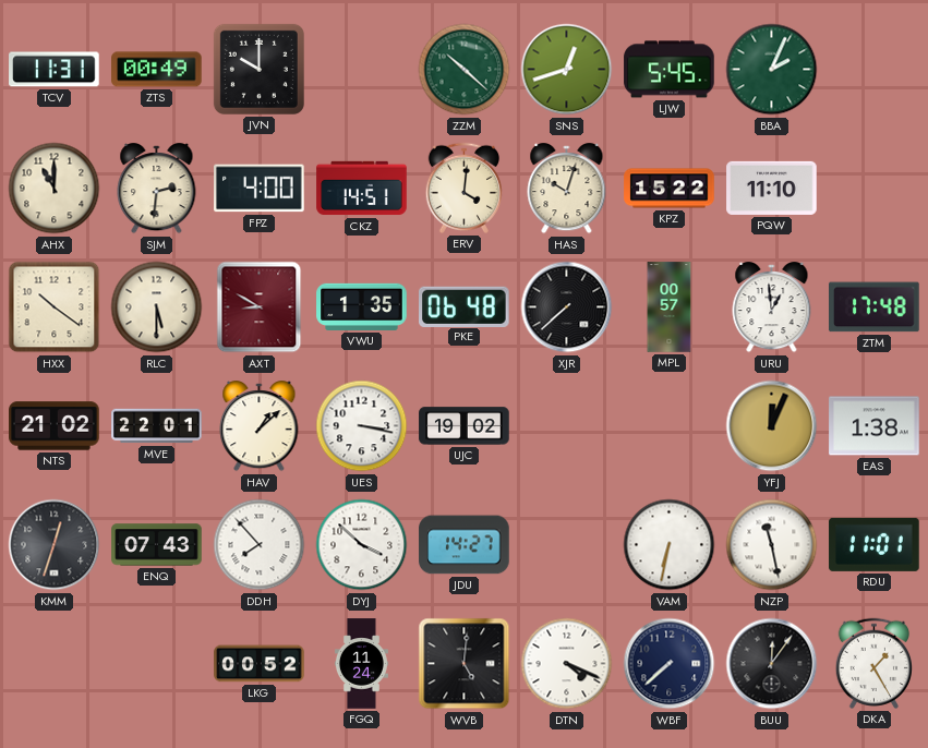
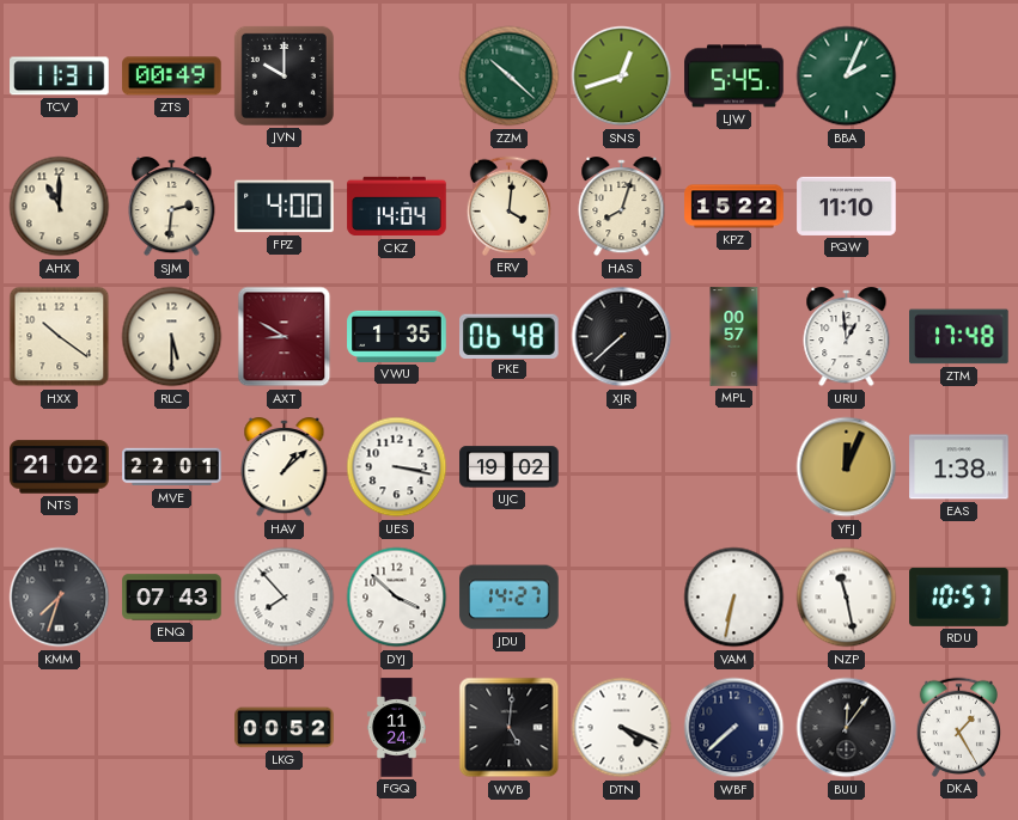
CKZ: 14:51 -> 14:04
HAS: 10:03 -> 8:03
KMM: 12:33 -> 7:33
RDU: 11:01 -> 10:57
